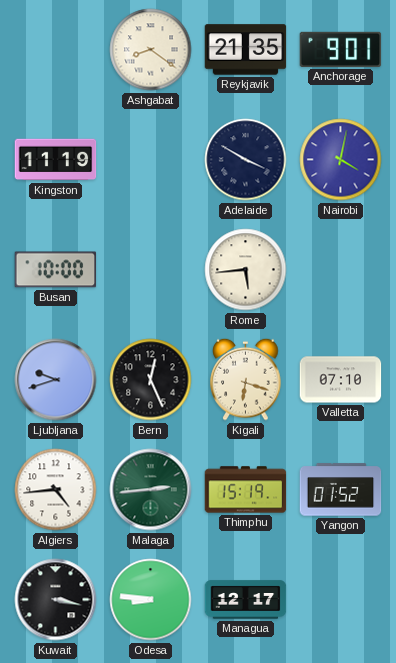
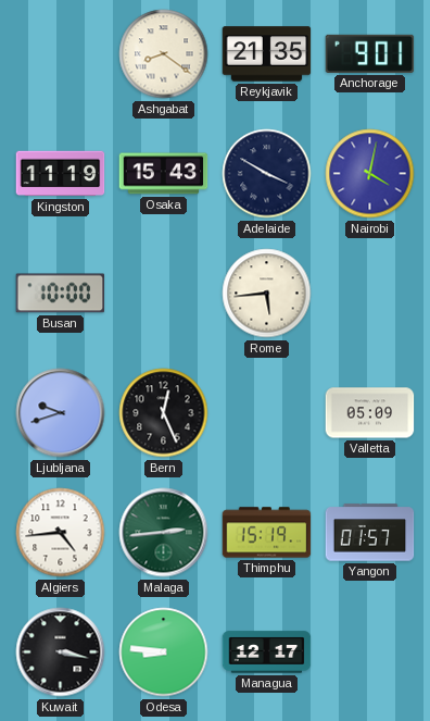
Osaka: none -> 15:43
Kigali: 6:18 -> none
Valletta: 07:10 -> 05:09
Yangon: 01:52 -> 01:57
